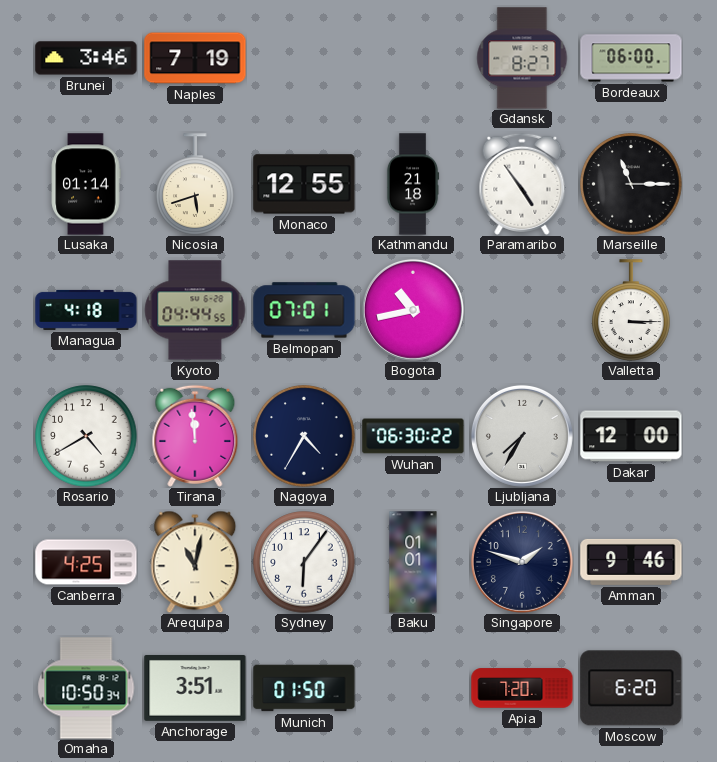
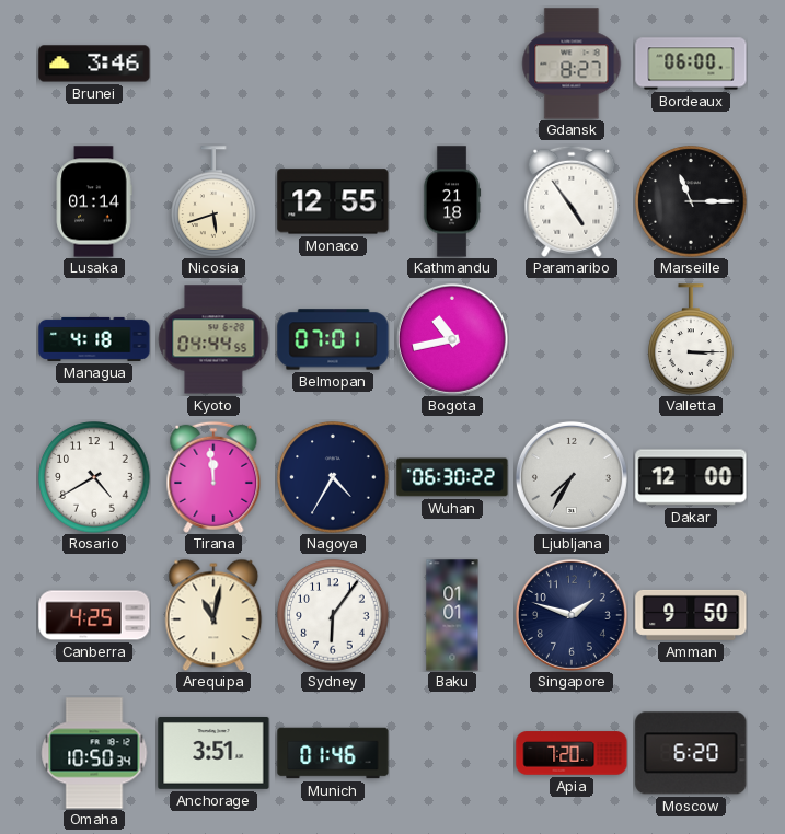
Naples: 7:19 -> none
Amman: 9:46 -> 9:50
Munich: 01:50 -> 01:46
